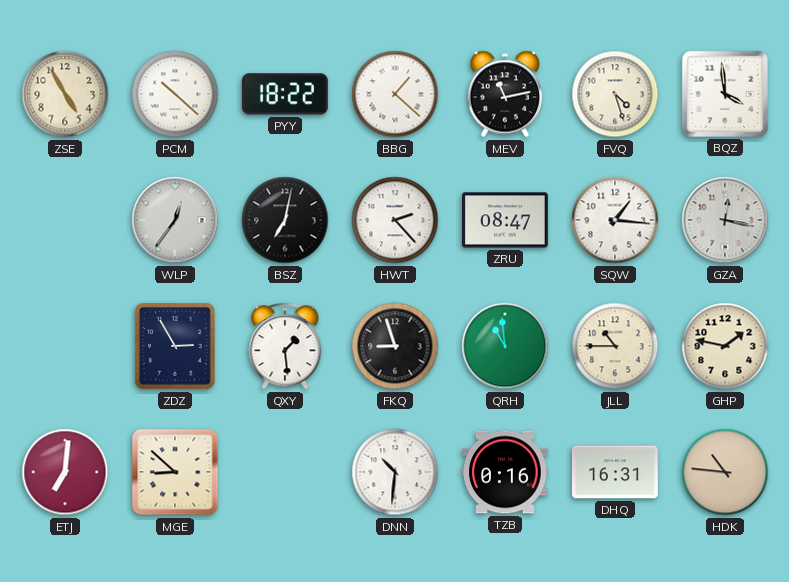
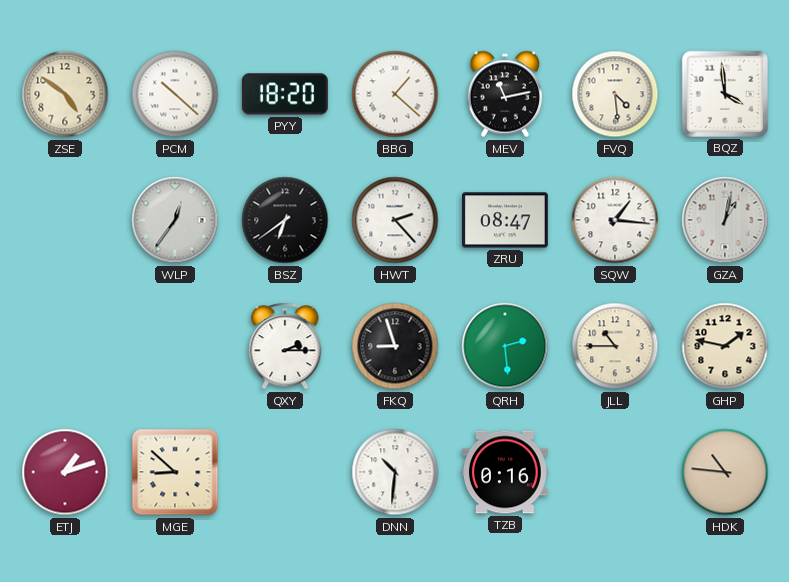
ZSE: 4:55 -> 4:51
PYY: 18:22 -> 18:20
FVQ: 4:27 -> 4:29
BSZ: 7:02 -> 6:39
GZA: 12:17 -> 1:02
ZDZ: 2:55 -> none
QXY: 1:29 -> 2:15
QRH: 10:59 -> 2:29
ETJ: 7:01 -> 1:12
DHQ: 16:31 -> none
